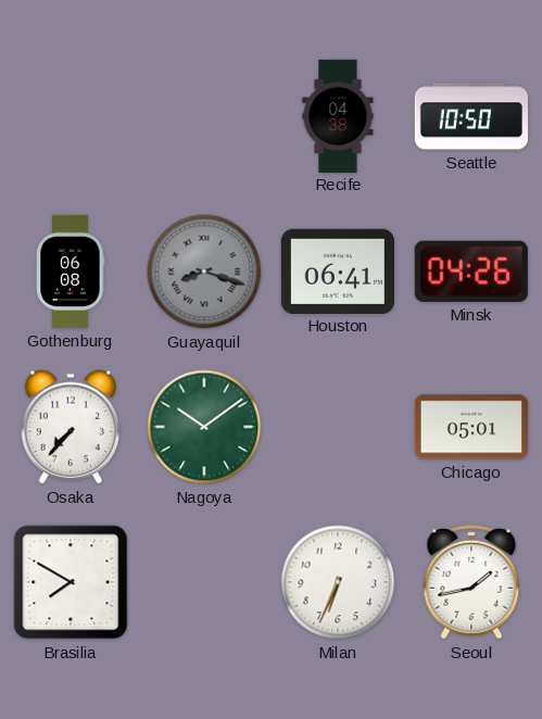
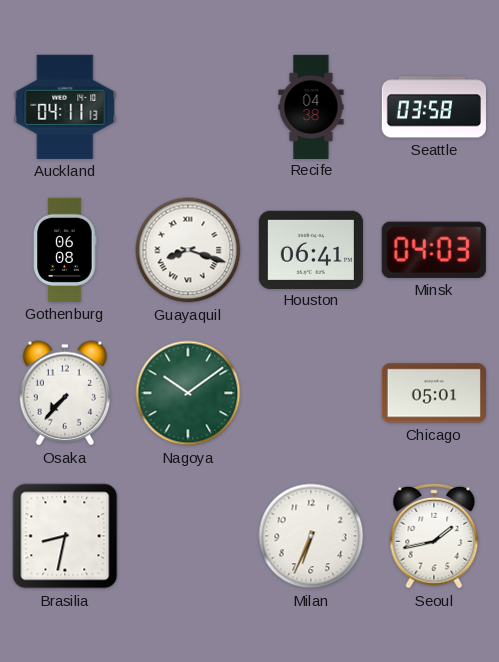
Auckland: none -> 04:11
Seattle: 10:50 -> 03:58
Guayaquil dial: grey -> white
Minsk: 04:26 -> 04:03
Brasilia: 7:50 -> 8:32
